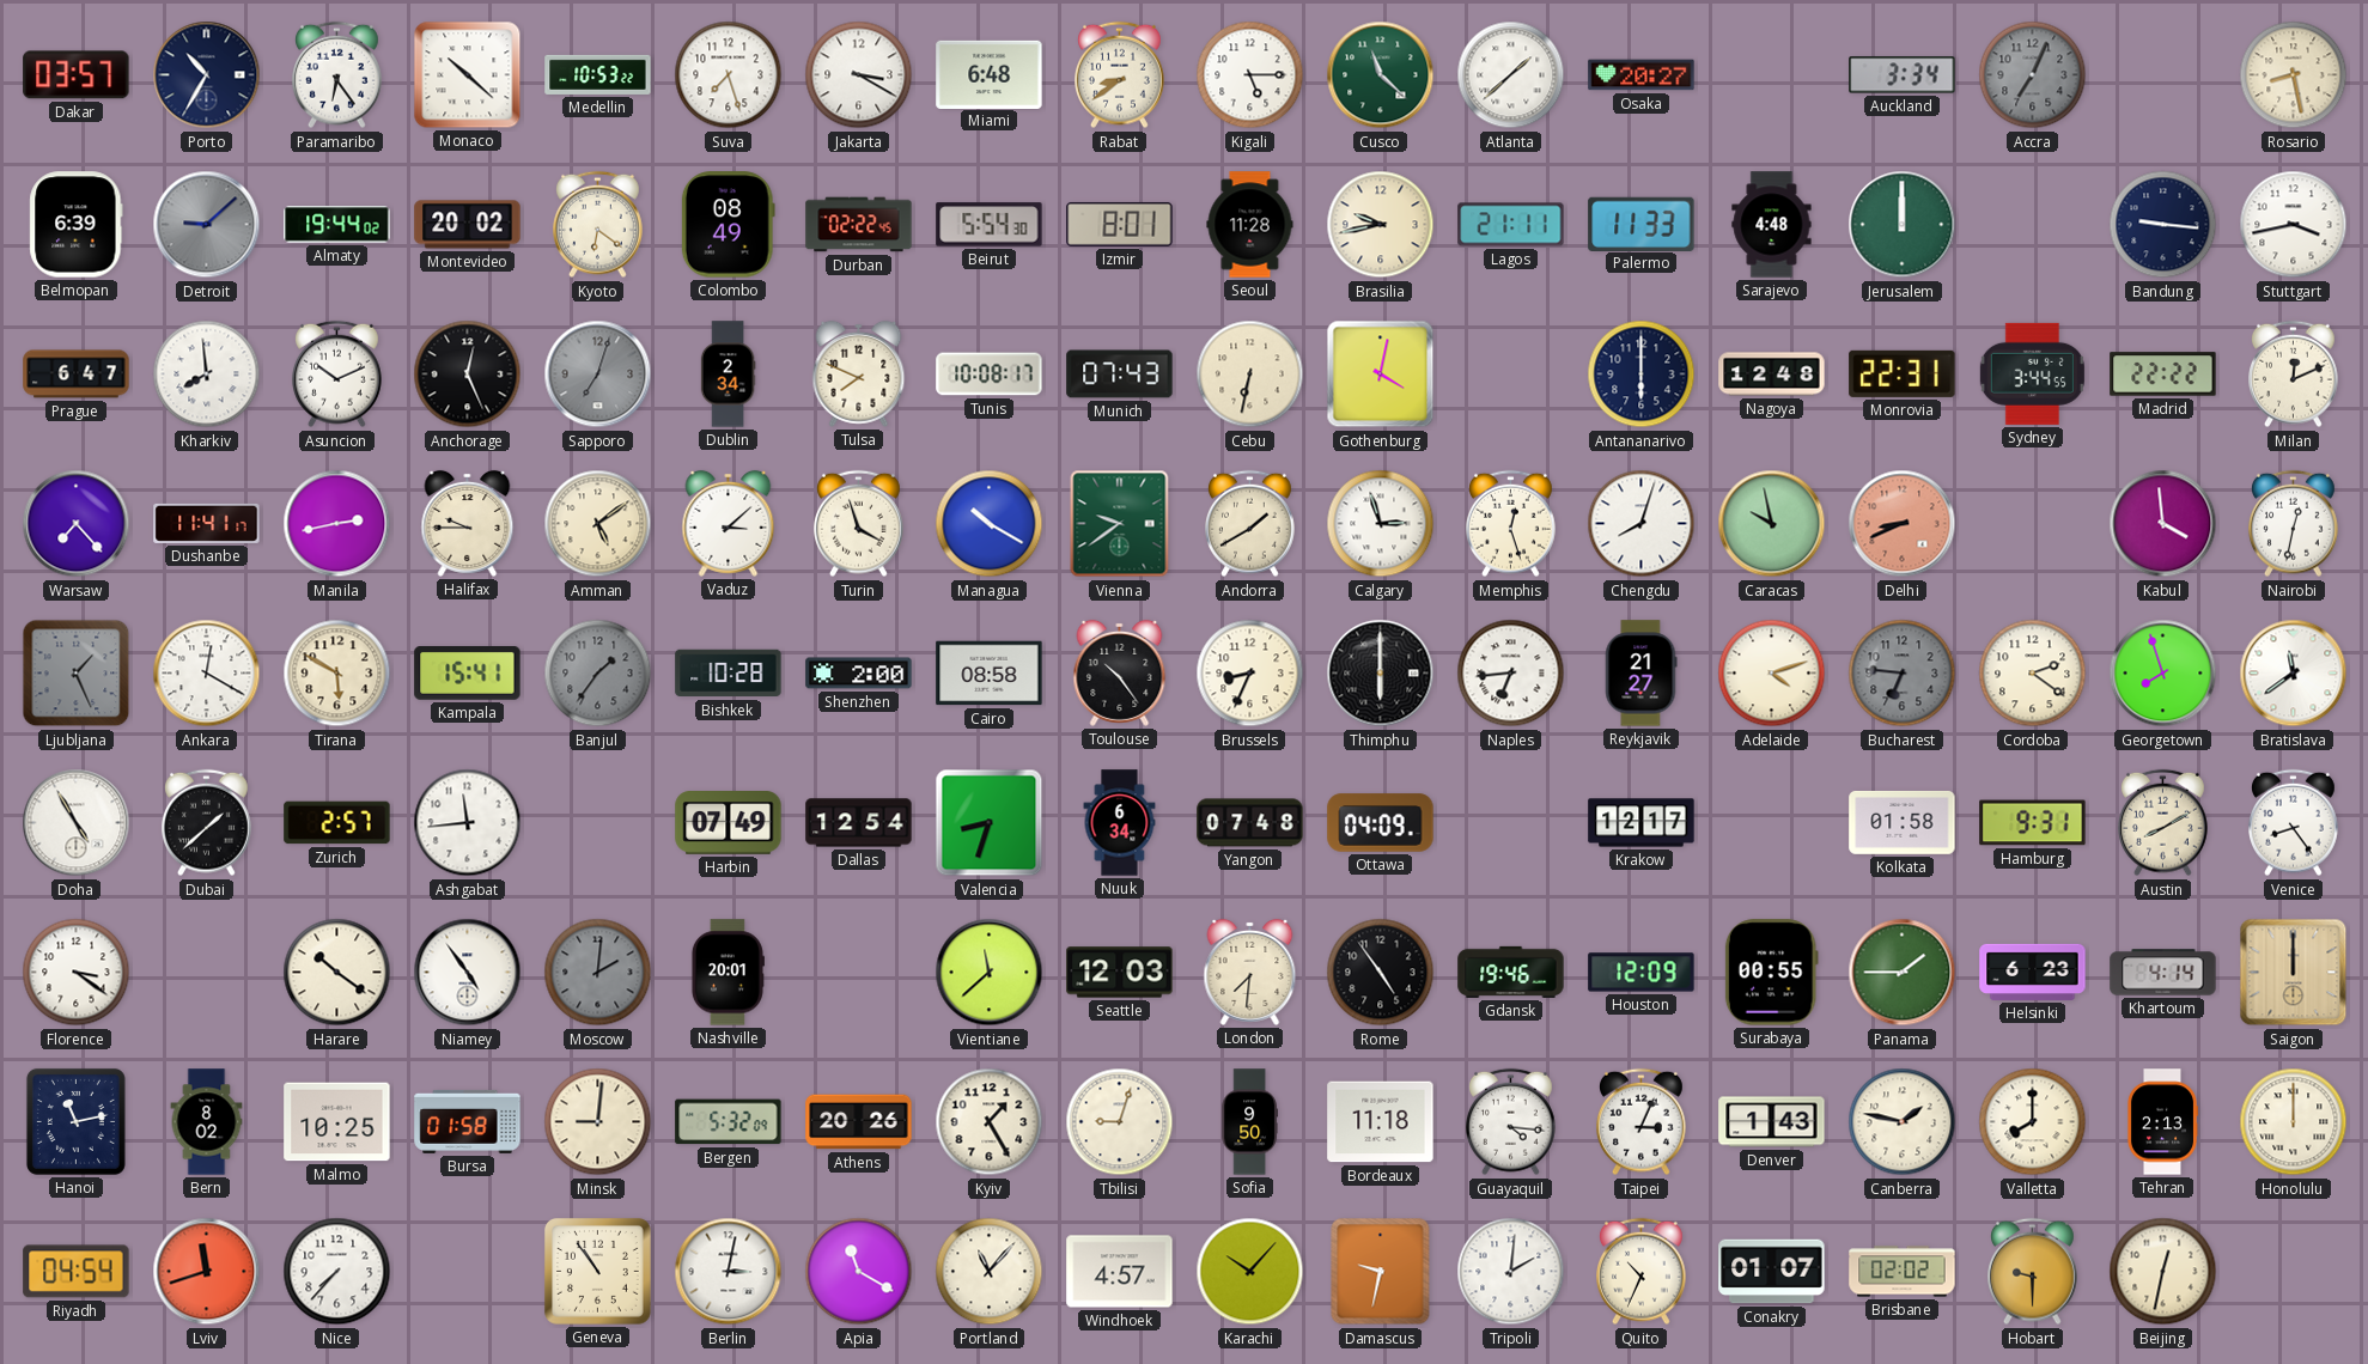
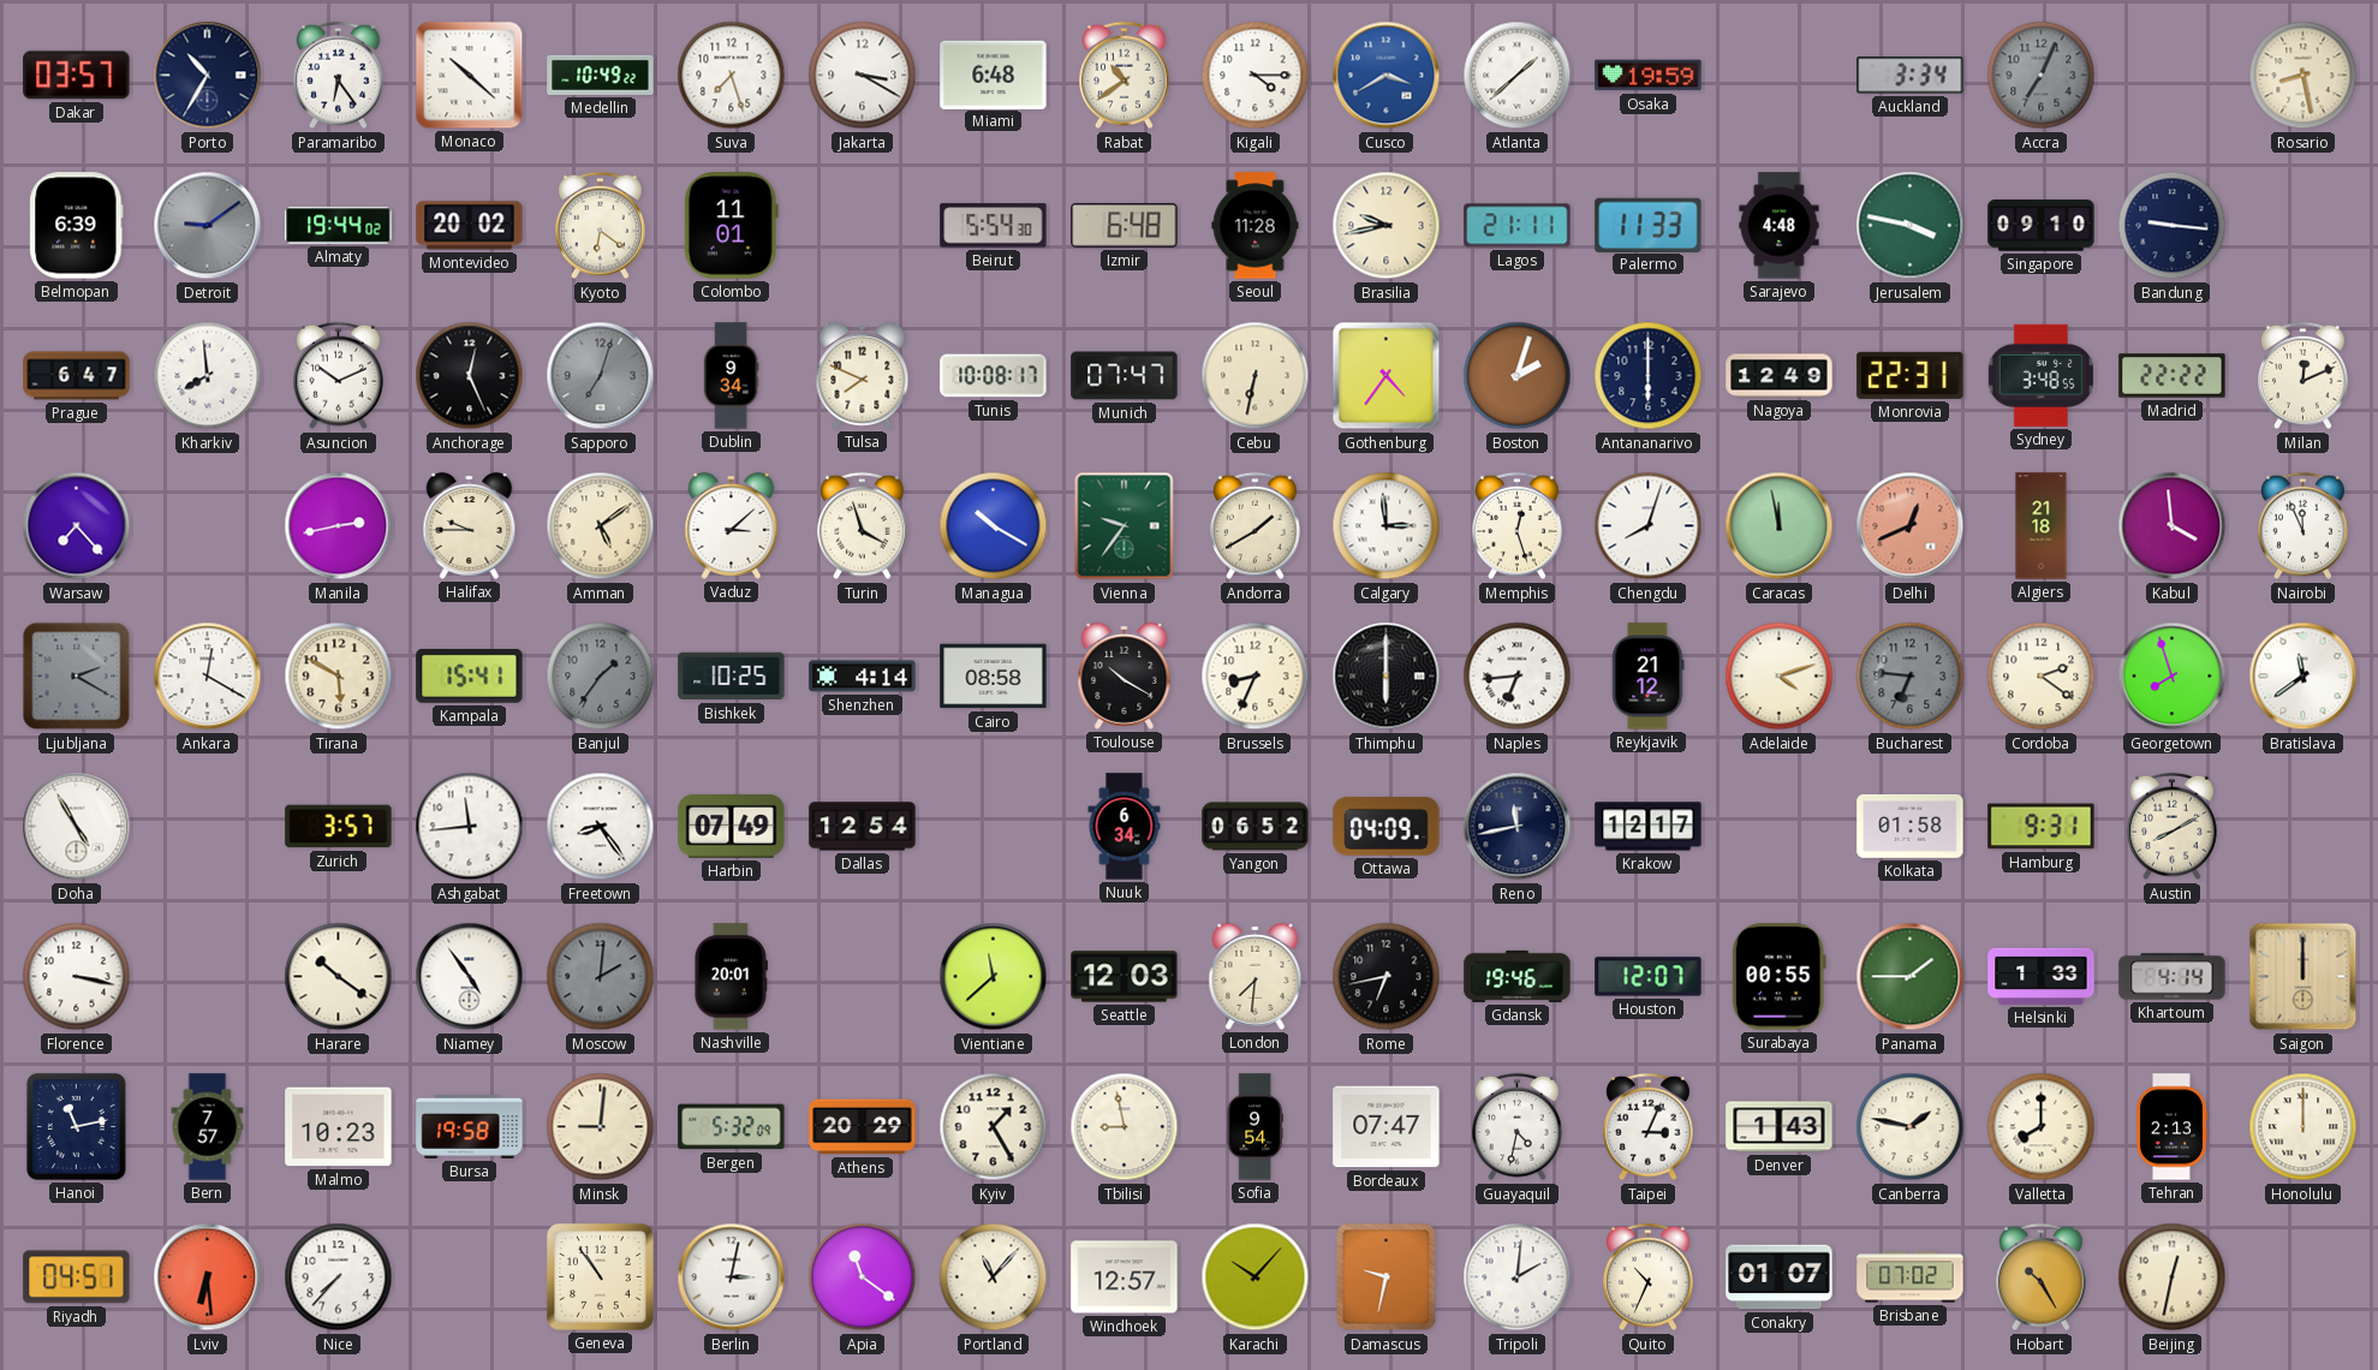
Medellin: 10:53 -> 10:49
Rabat: 8:39 -> 10:39
Kigali: 5:15 -> 4:15
Cusco: 11:22 -> 3:40
Cusco dial: green -> blue
Osaka: 20:27 -> 19:59
Detroit: 9:08 -> 9:09
Colombo: 08:49 -> 11:01
Durban: 02:22 -> none
Izmir: 8:01 -> 6:48
Jerusalem: 12:00 -> 3:47
Singapore: none -> 09:10
Stuttgart: 3:43 -> none
Dublin: 2:34 -> 9:34
Munich: 07:43 -> 07:47
Gothenburg: 4:02 -> 4:36
Boston: none -> 2:03
Nagoya: 12:48 -> 12:49
Sydney: 3:44 -> 3:48
Dushanbe: 11:41 -> none
Vienna: 9:39 -> 9:36
Calgary: 2:57 -> 2:59
Caracas: 9:58 -> 11:58
Delhi: 8:41 -> 12:41
Algiers: none -> 21:18
Nairobi: 12:32 -> 11:56
Ljubljana: 1:26 -> 2:20
Bishkek: 10:28 -> 10:25
Shenzhen: 2:00 -> 4:14
Toulouse: 10:24 -> 10:20
Reykjavik: 21:27 -> 21:12
Dubai: 1:38 -> none
Zurich: 2:57 -> 3:57
Freetown: none -> 8:24
Valencia: 8:33 -> none
Yangon: 07:48 -> 06:52
Reno: none -> 11:43
Venice: 8:24 -> none
Florence: 3:21 -> 3:17
Rome: 4:54 -> 6:43
Houston: 12:09 -> 12:07
Helsinki: 6:23 -> 1:33
Bern: 8:02 -> 7:57
Malmo: 10:25 -> 10:23
Bursa: 01:58 -> 19:58
Athens: 20:26 -> 20:29
Tbilisi: 9:03 -> 8:58
Sofia: 9:50 -> 9:54
Bordeaux: 11:18 -> 07:47
Guayaquil: 4:16 -> 4:32
Riyadh: 04:54 -> 04:51
Lviv: 11:42 -> 6:29
Apia: 11:20 -> 11:21
Windhoek: 4:57 -> 12:57
Brisbane: 02:02 -> 07:02
Hobart: 9:30 -> 10:25
